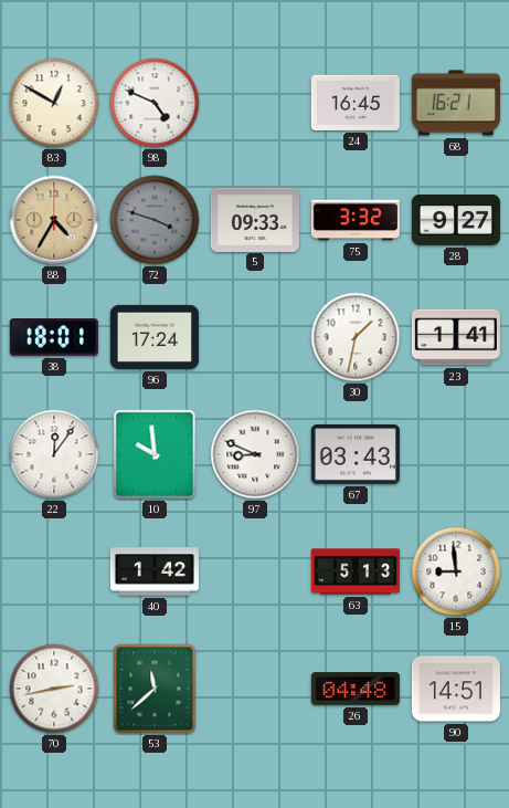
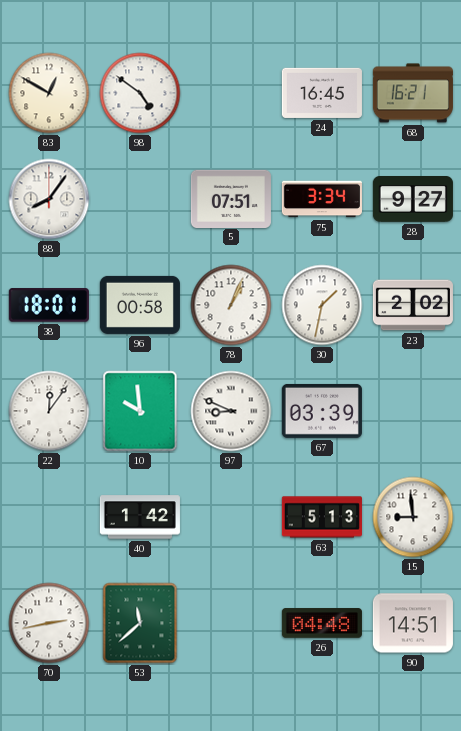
98: 4:49 -> 4:51
88: 4:35 -> 8:06
88 dial: champagne -> white
72: 3:48 -> none
5: 09:33 -> 07:51
75: 3:32 -> 3:34
96: 17:24 -> 00:58
78: none -> 1:04
23: 1:41 -> 2:02
67: 03:43 -> 03:39
